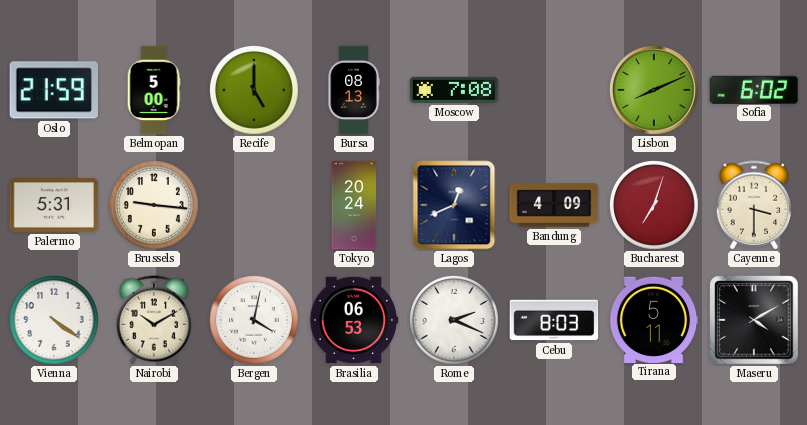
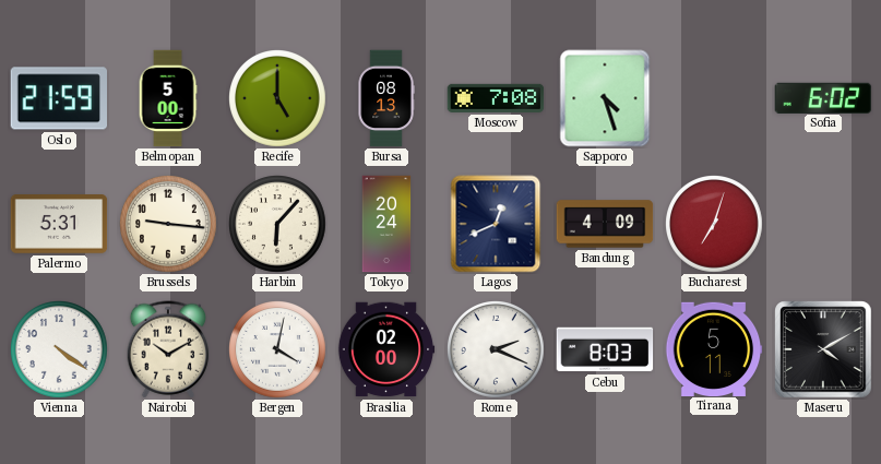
Sapporo: none -> 4:27
Lisbon: 8:11 -> none
Harbin: none -> 6:07
Cayenne: 3:30 -> none
Brasilia: 06:53 -> 02:00
